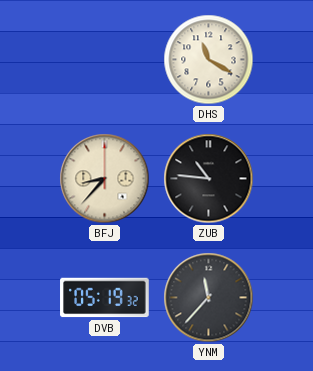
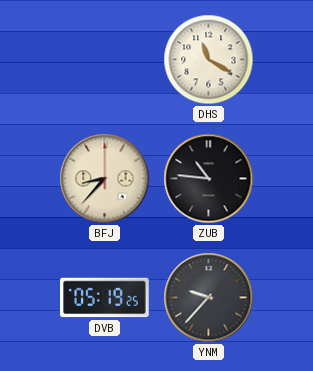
DVB: 05:19:32 -> 05:19:25
YNM: 11:37 -> 9:37
